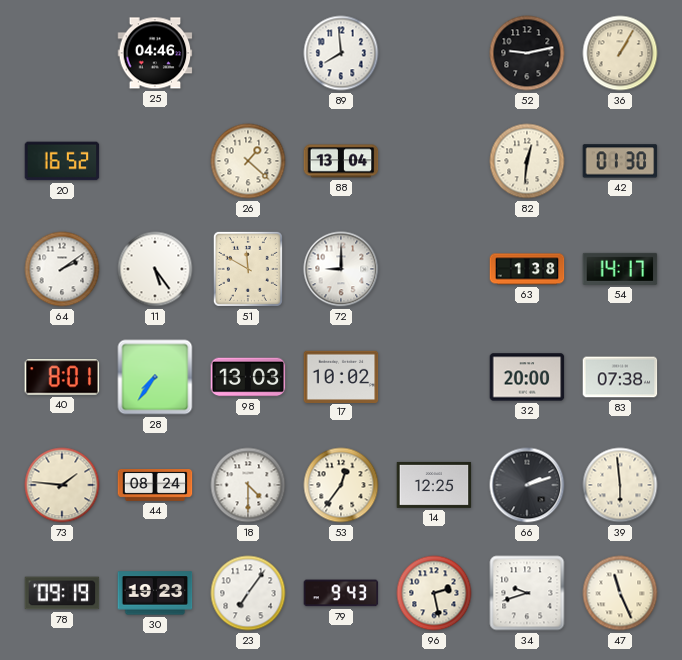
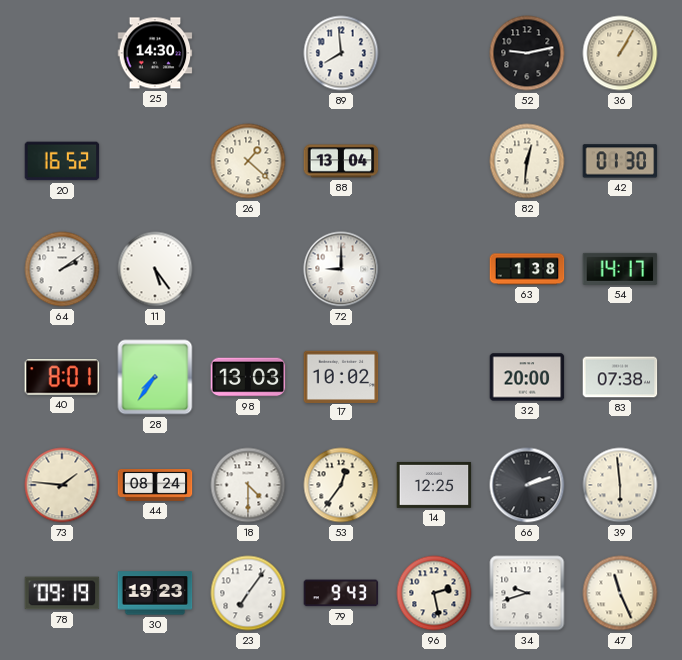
25: 04:46 -> 14:30
51: 11:50 -> none
